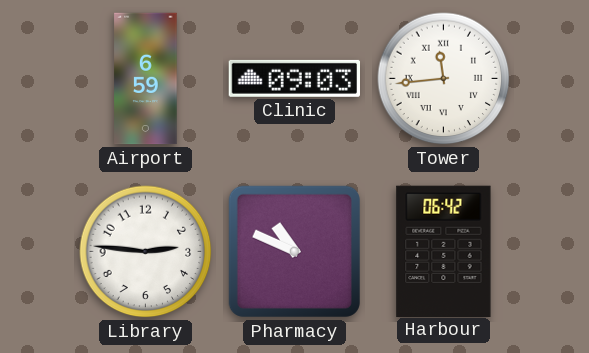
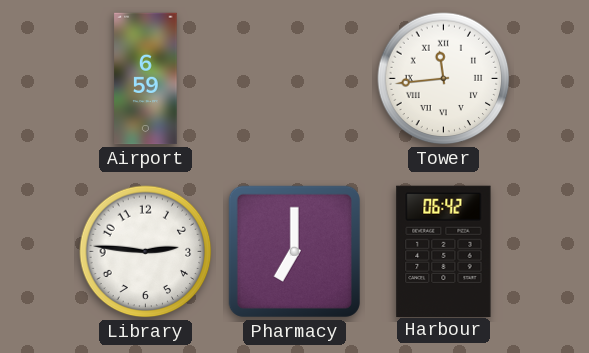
Clinic: 09:03 -> none
Pharmacy: 10:49 -> 7:00
